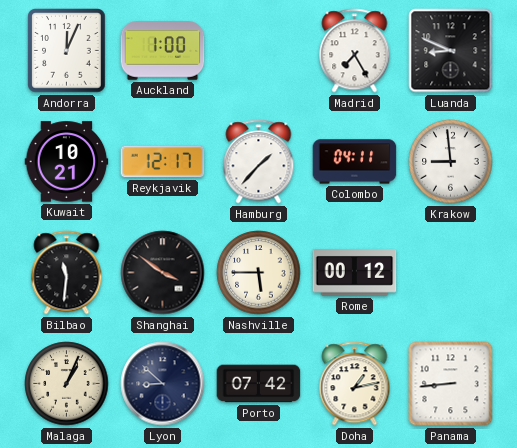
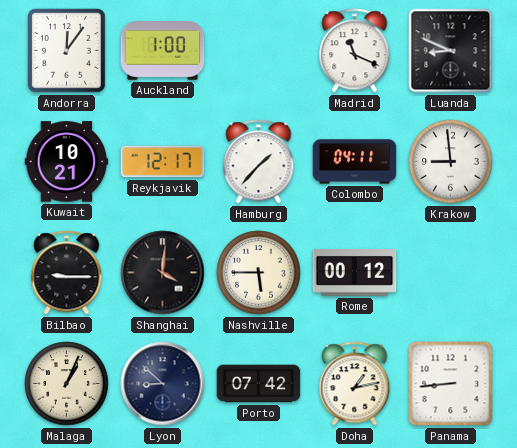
Andorra: 12:04 -> 12:06
Madrid: 7:25 -> 11:19
Bilbao: 11:31 -> 9:15
Shanghai: 3:51 -> 4:01
